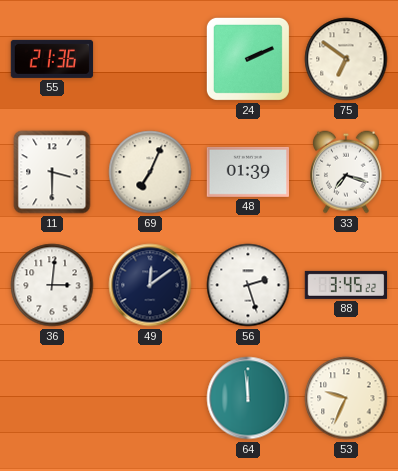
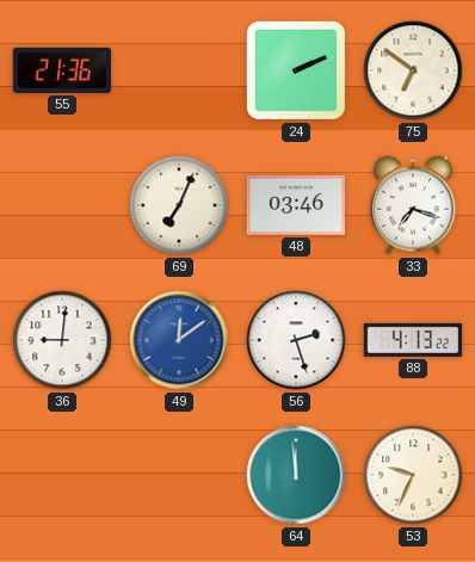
11: 3:30 -> none
48: 01:39 -> 03:46
36: 3:01 -> 9:01
49 dial: navy -> blue
88: 3:45 -> 4:13
